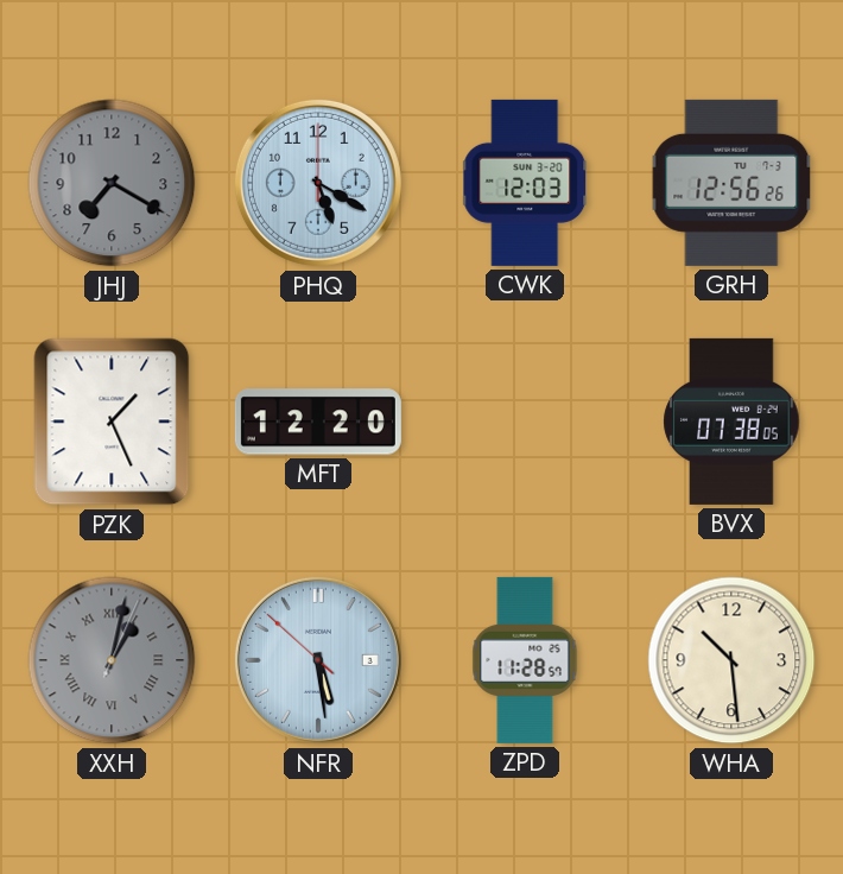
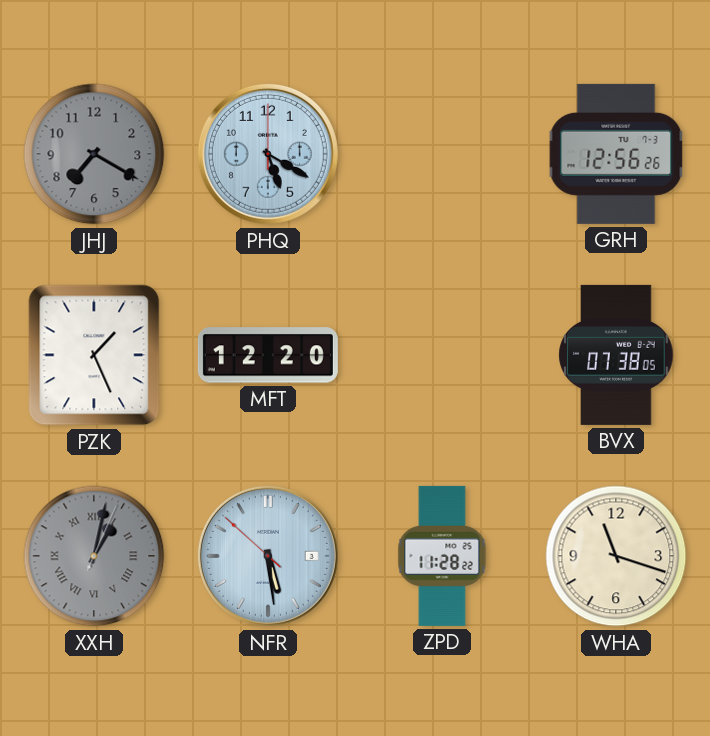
CWK: 12:03 -> none
ZPD: 11:28:57 -> 11:28:22
WHA: 10:29 -> 11:18
